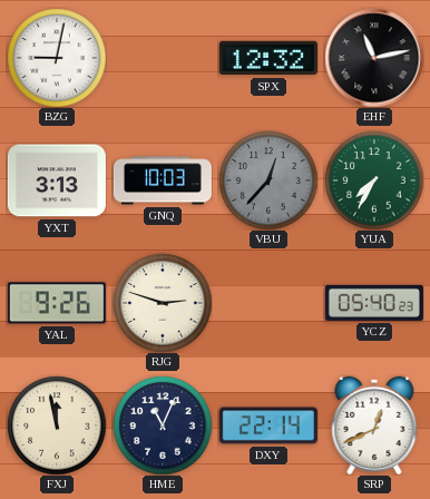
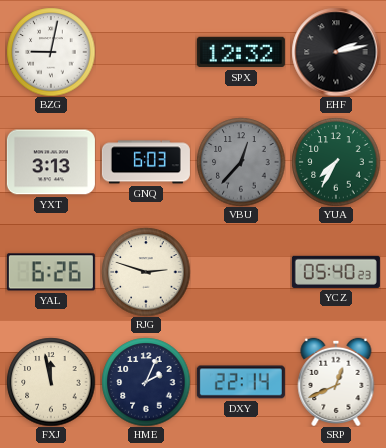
EHF: 11:13 -> 2:13
GNQ: 10:03 -> 6:03
YAL: 9:26 -> 6:26
HME: 11:04 -> 2:04
